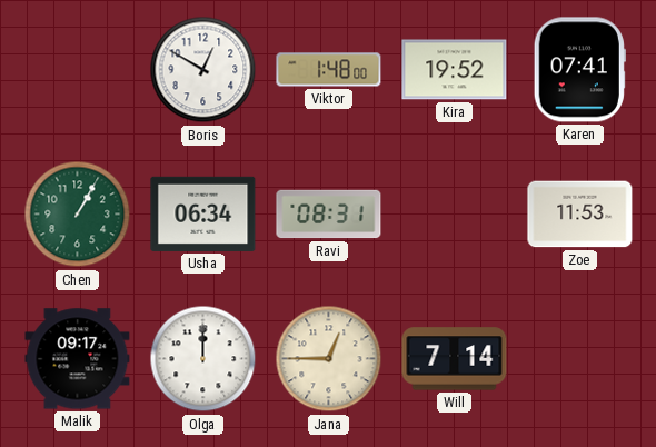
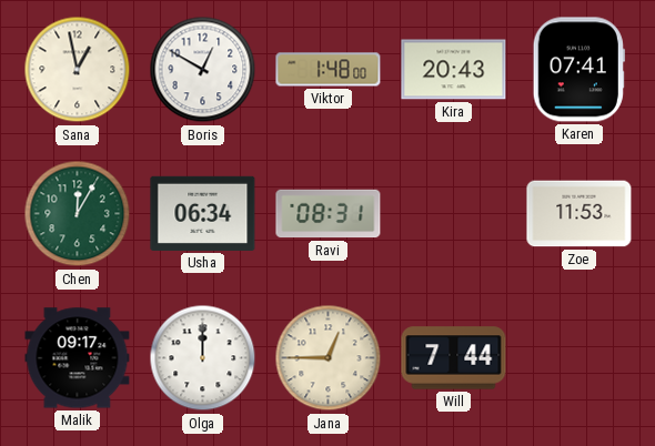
Sana: none -> 12:58
Kira: 19:52 -> 20:43
Chen: 1:05 -> 12:05
Will: 7:14 -> 7:44
